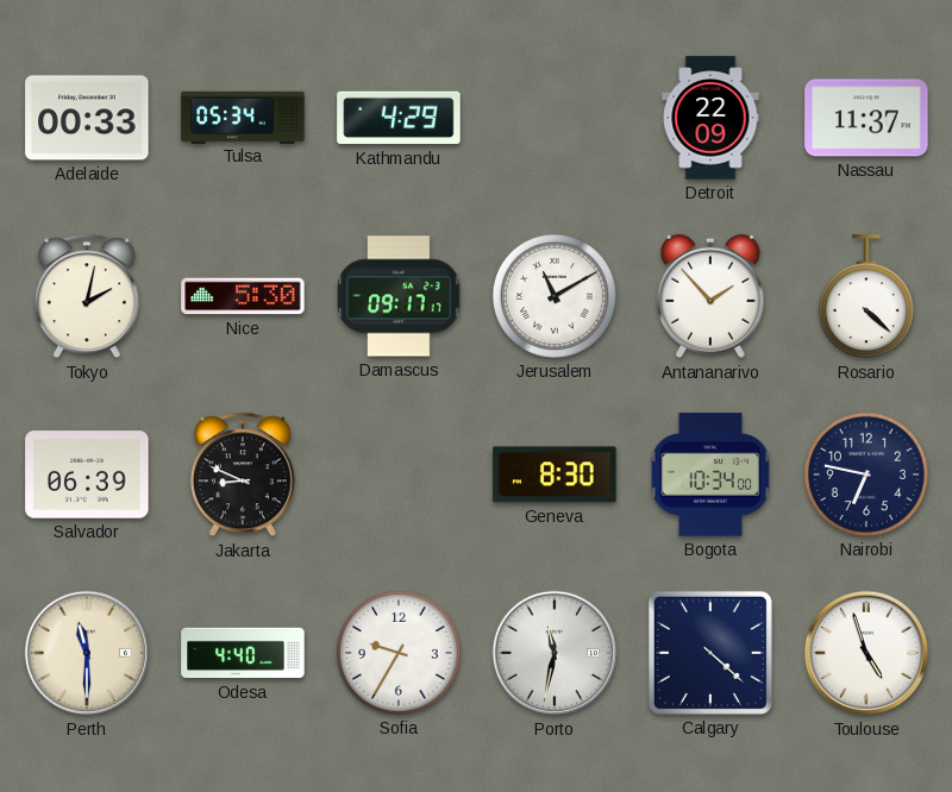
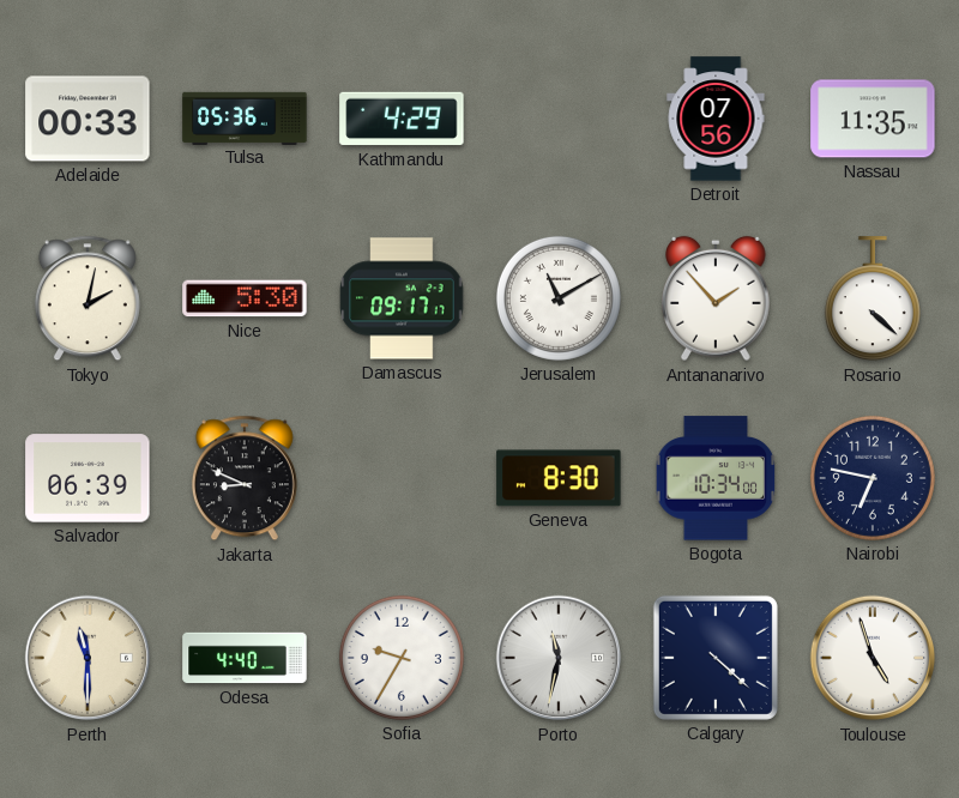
Tulsa: 05:34 -> 05:36
Detroit: 22:09 -> 07:56
Nassau: 11:37 -> 11:35
